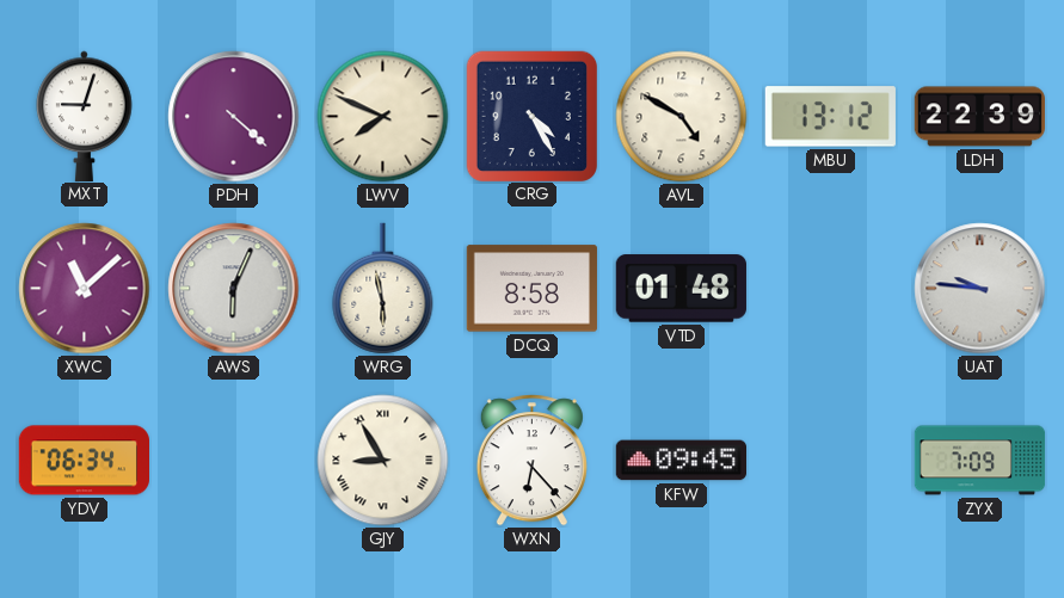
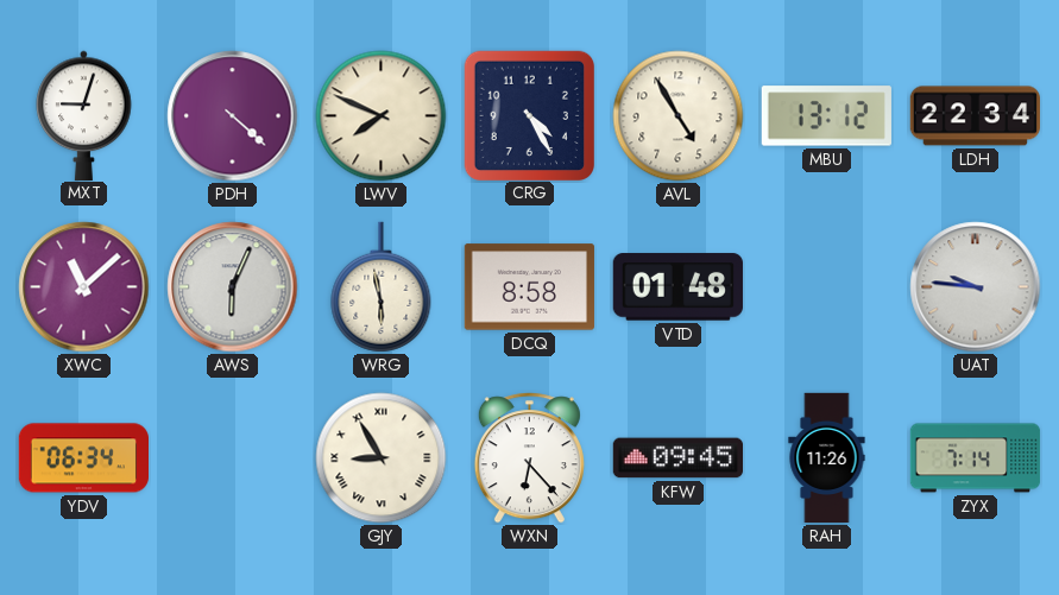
AVL: 4:50 -> 4:55
LDH: 22:39 -> 22:34
RAH: none -> 11:26
ZYX: 7:09 -> 7:14
